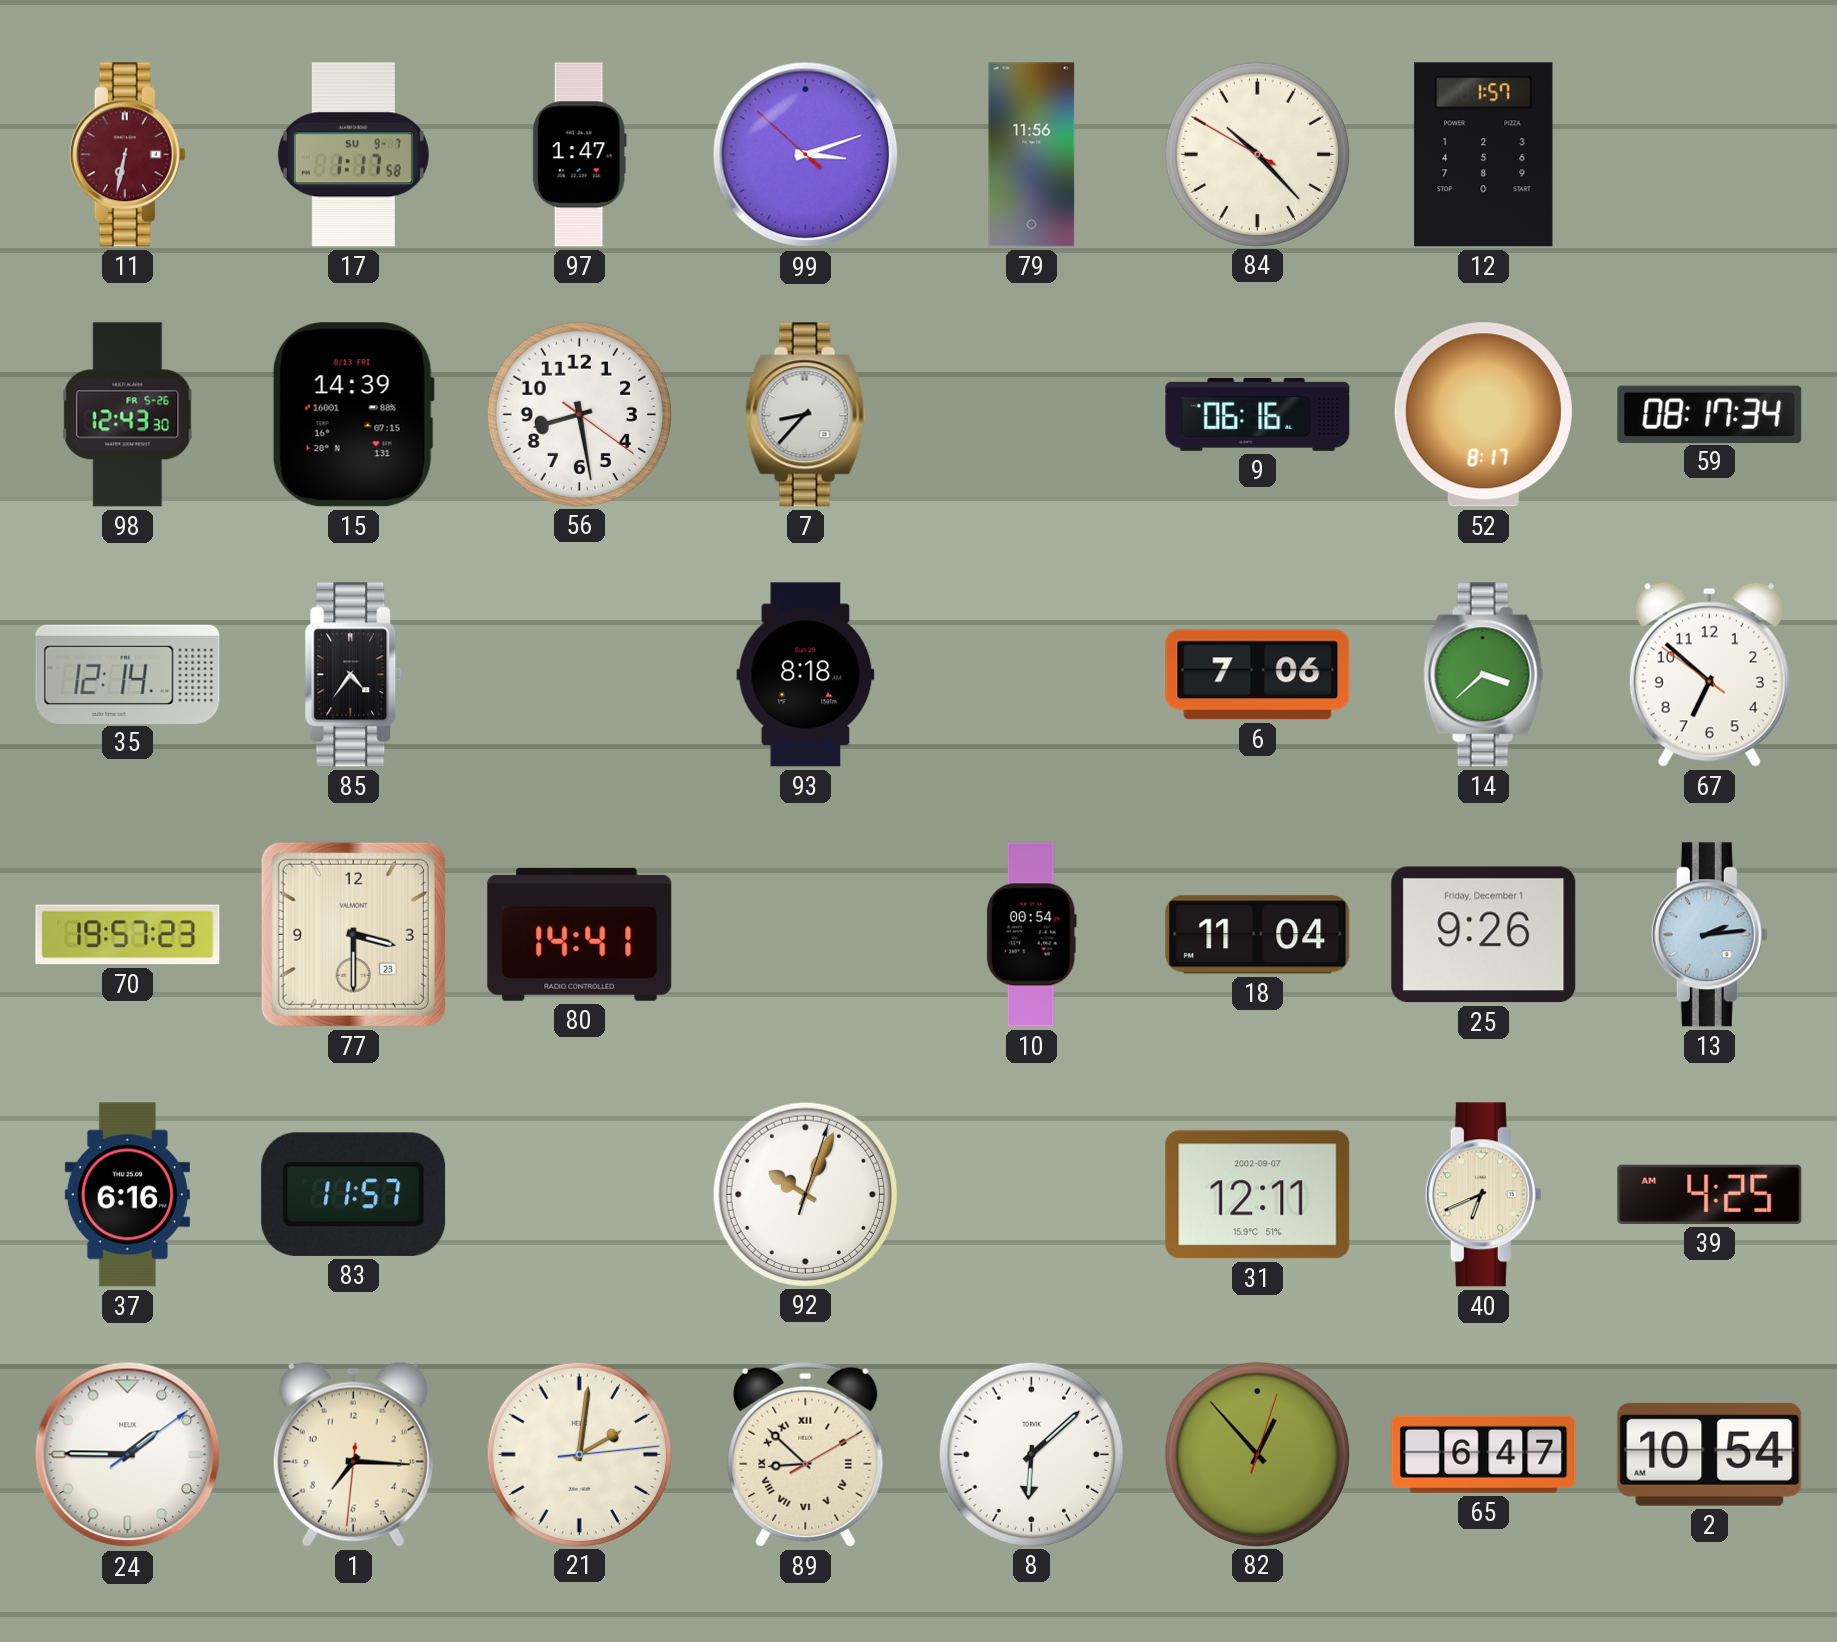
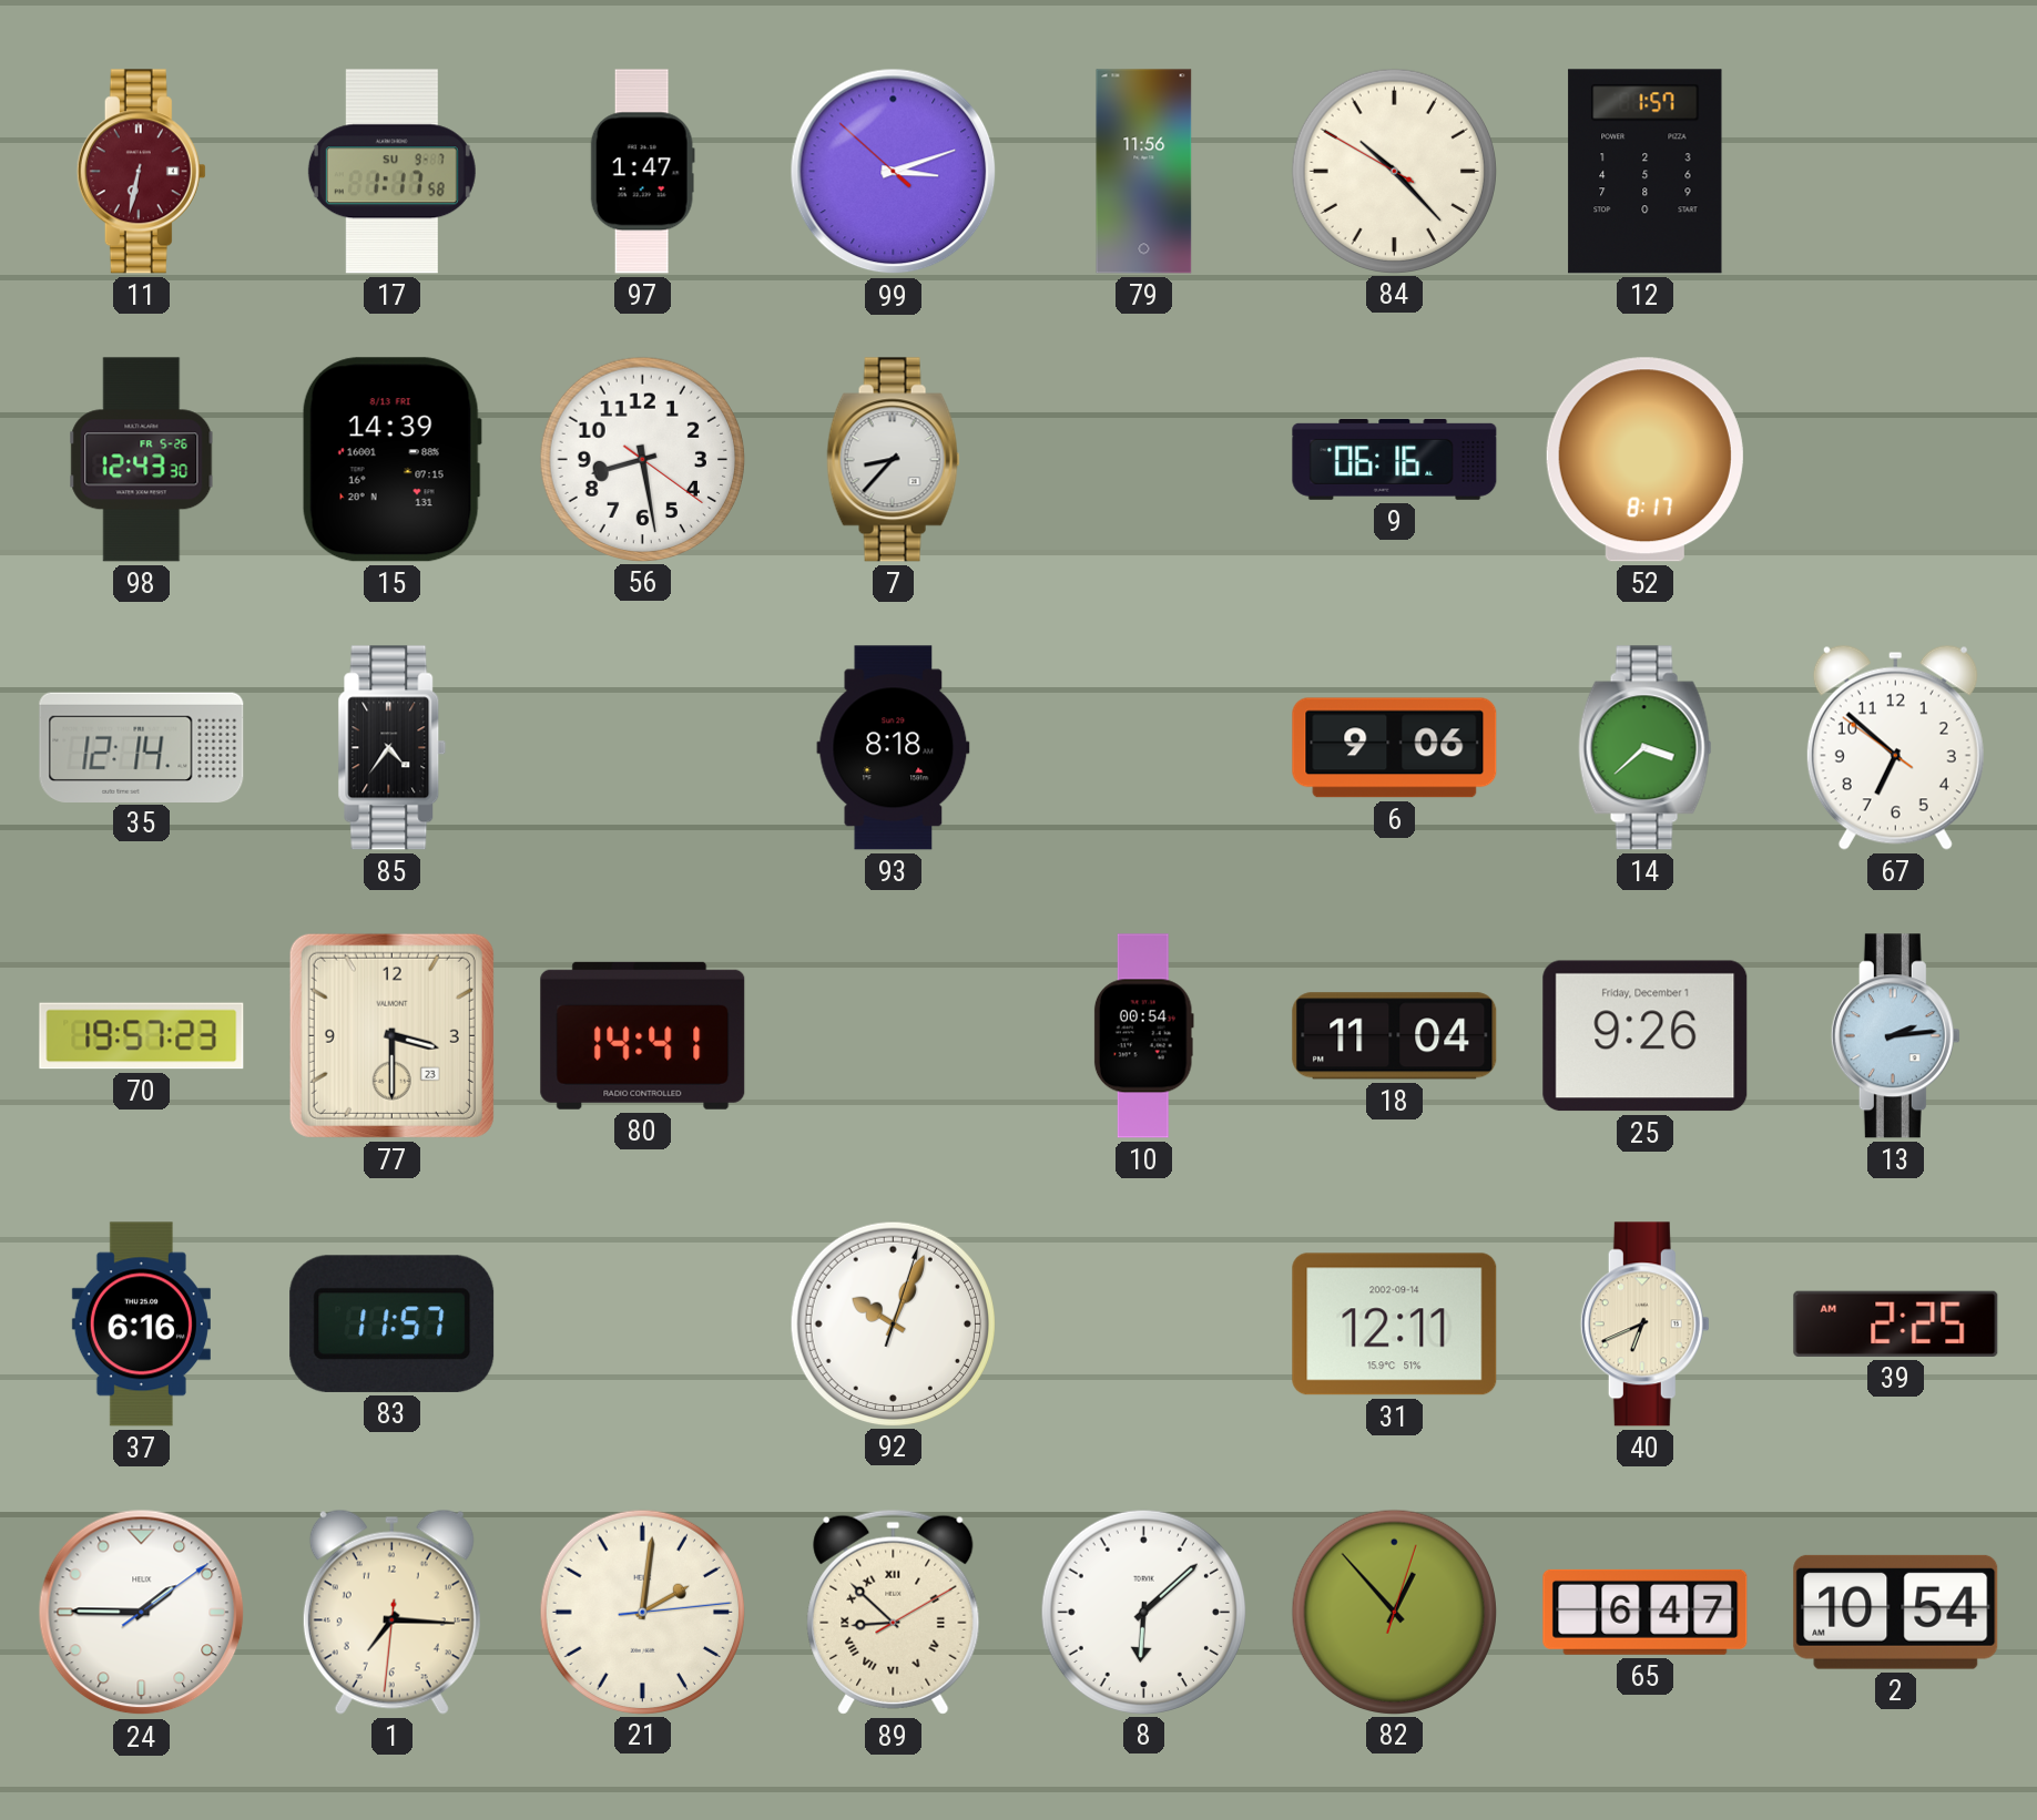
59: 08:17 -> none
6: 7:06 -> 9:06
31 date: 2002-09-07 -> 2002-09-14
39: 4:25 -> 2:25
